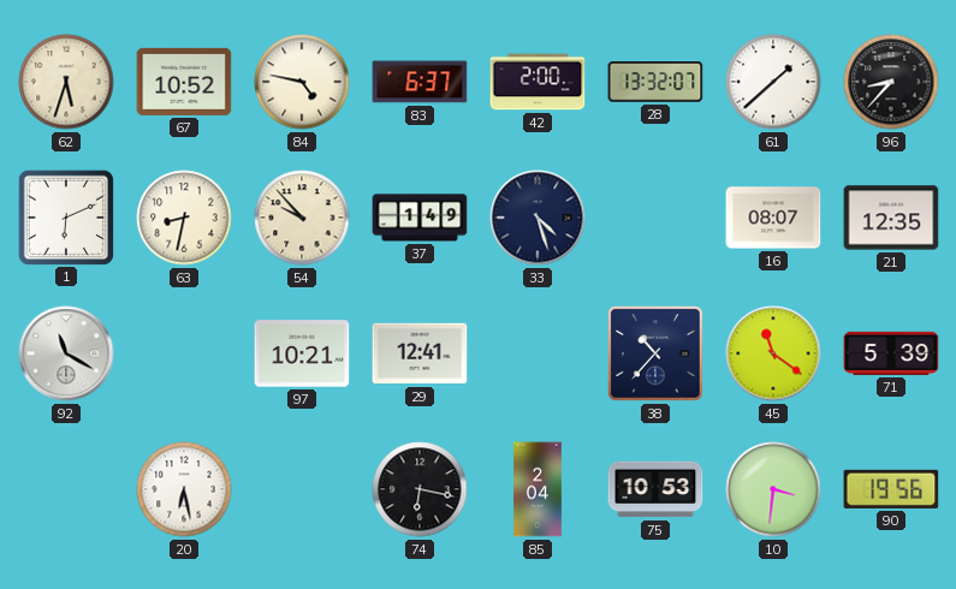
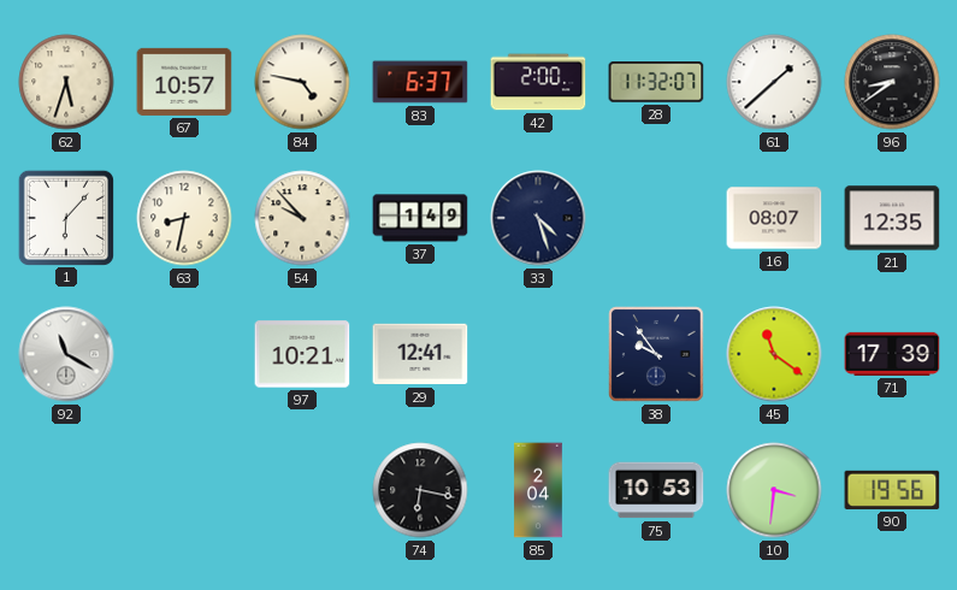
67: 10:52 -> 10:57
28: 13:32 -> 11:32
96: 8:37 -> 8:39
1: 6:11 -> 6:07
38: 10:37 -> 9:54
71: 5:39 -> 17:39
20: 6:28 -> none
